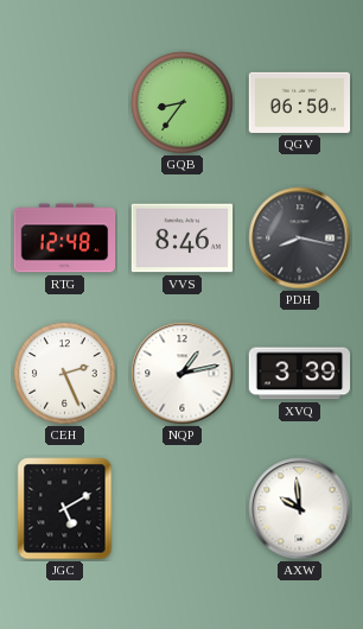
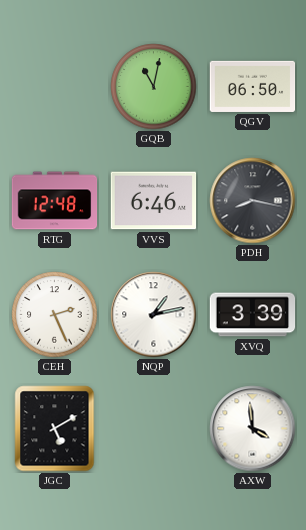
GQB: 8:36 -> 11:02
VVS: 8:46 -> 6:46
AXW: 9:59 -> 3:59
